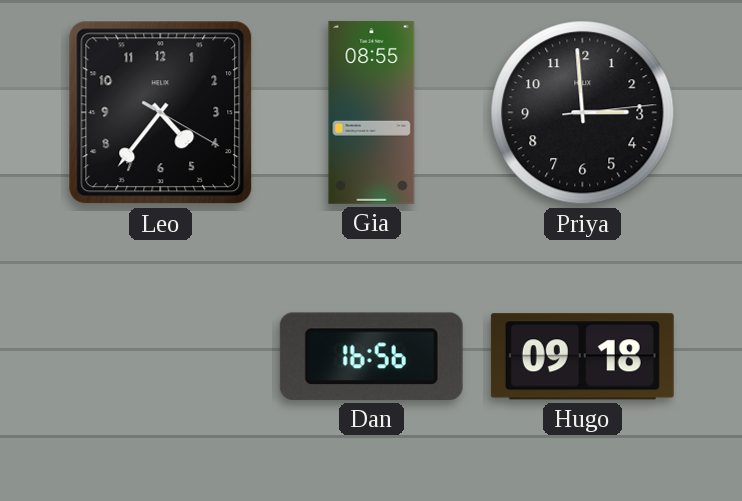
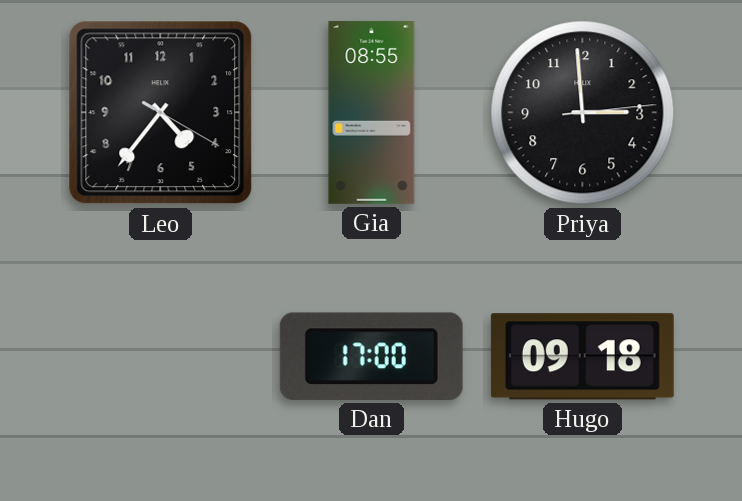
Dan: 16:56 -> 17:00
